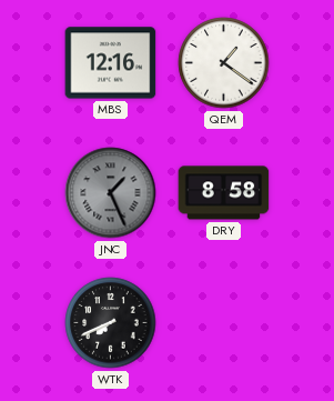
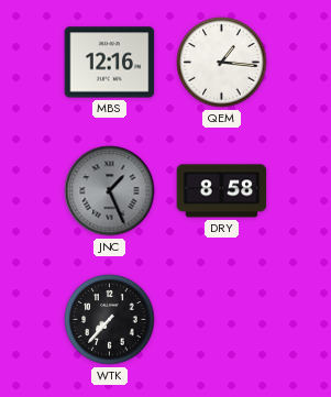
QEM: 1:21 -> 1:16
WTK: 7:41 -> 7:37
